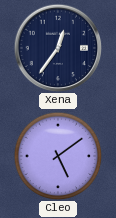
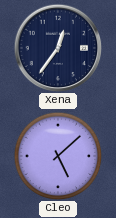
Cleo: 5:09 -> 5:08
